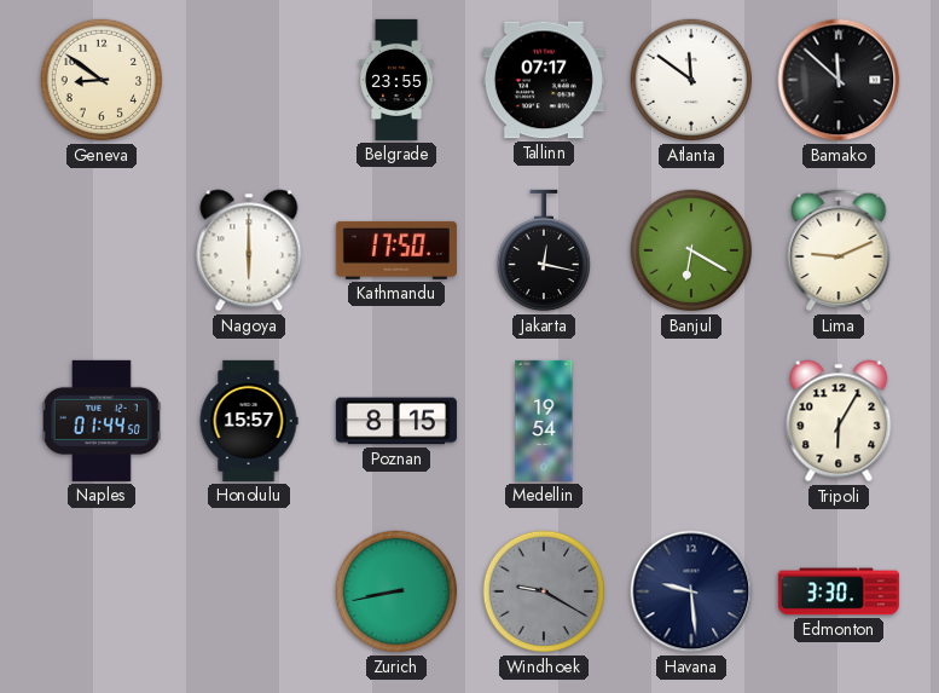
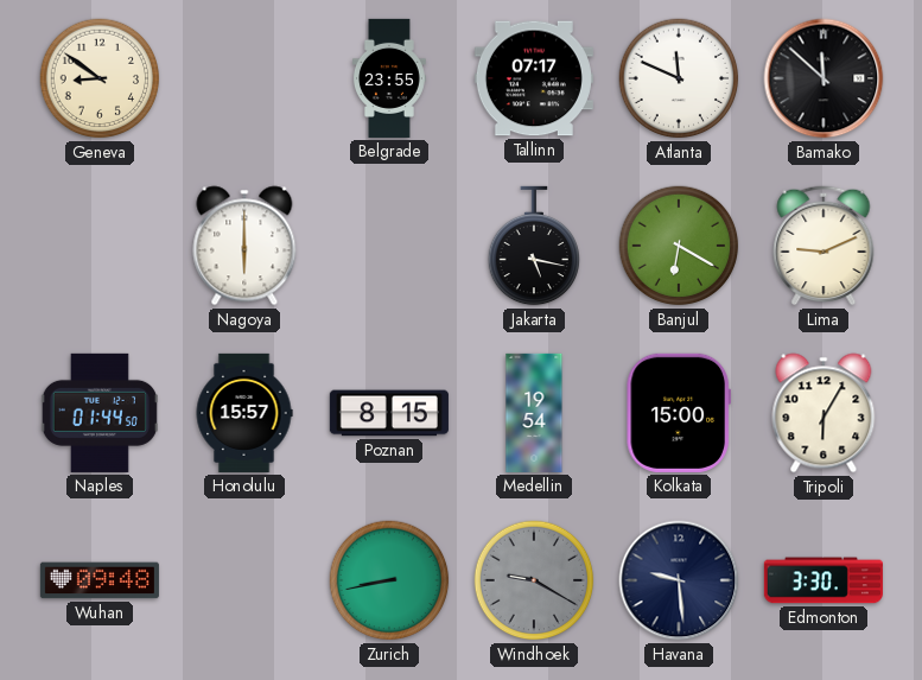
Atlanta: 11:51 -> 11:49
Kathmandu: 17:50 -> none
Jakarta: 12:17 -> 5:17
Kolkata: none -> 15:00
Wuhan: none -> 09:48
